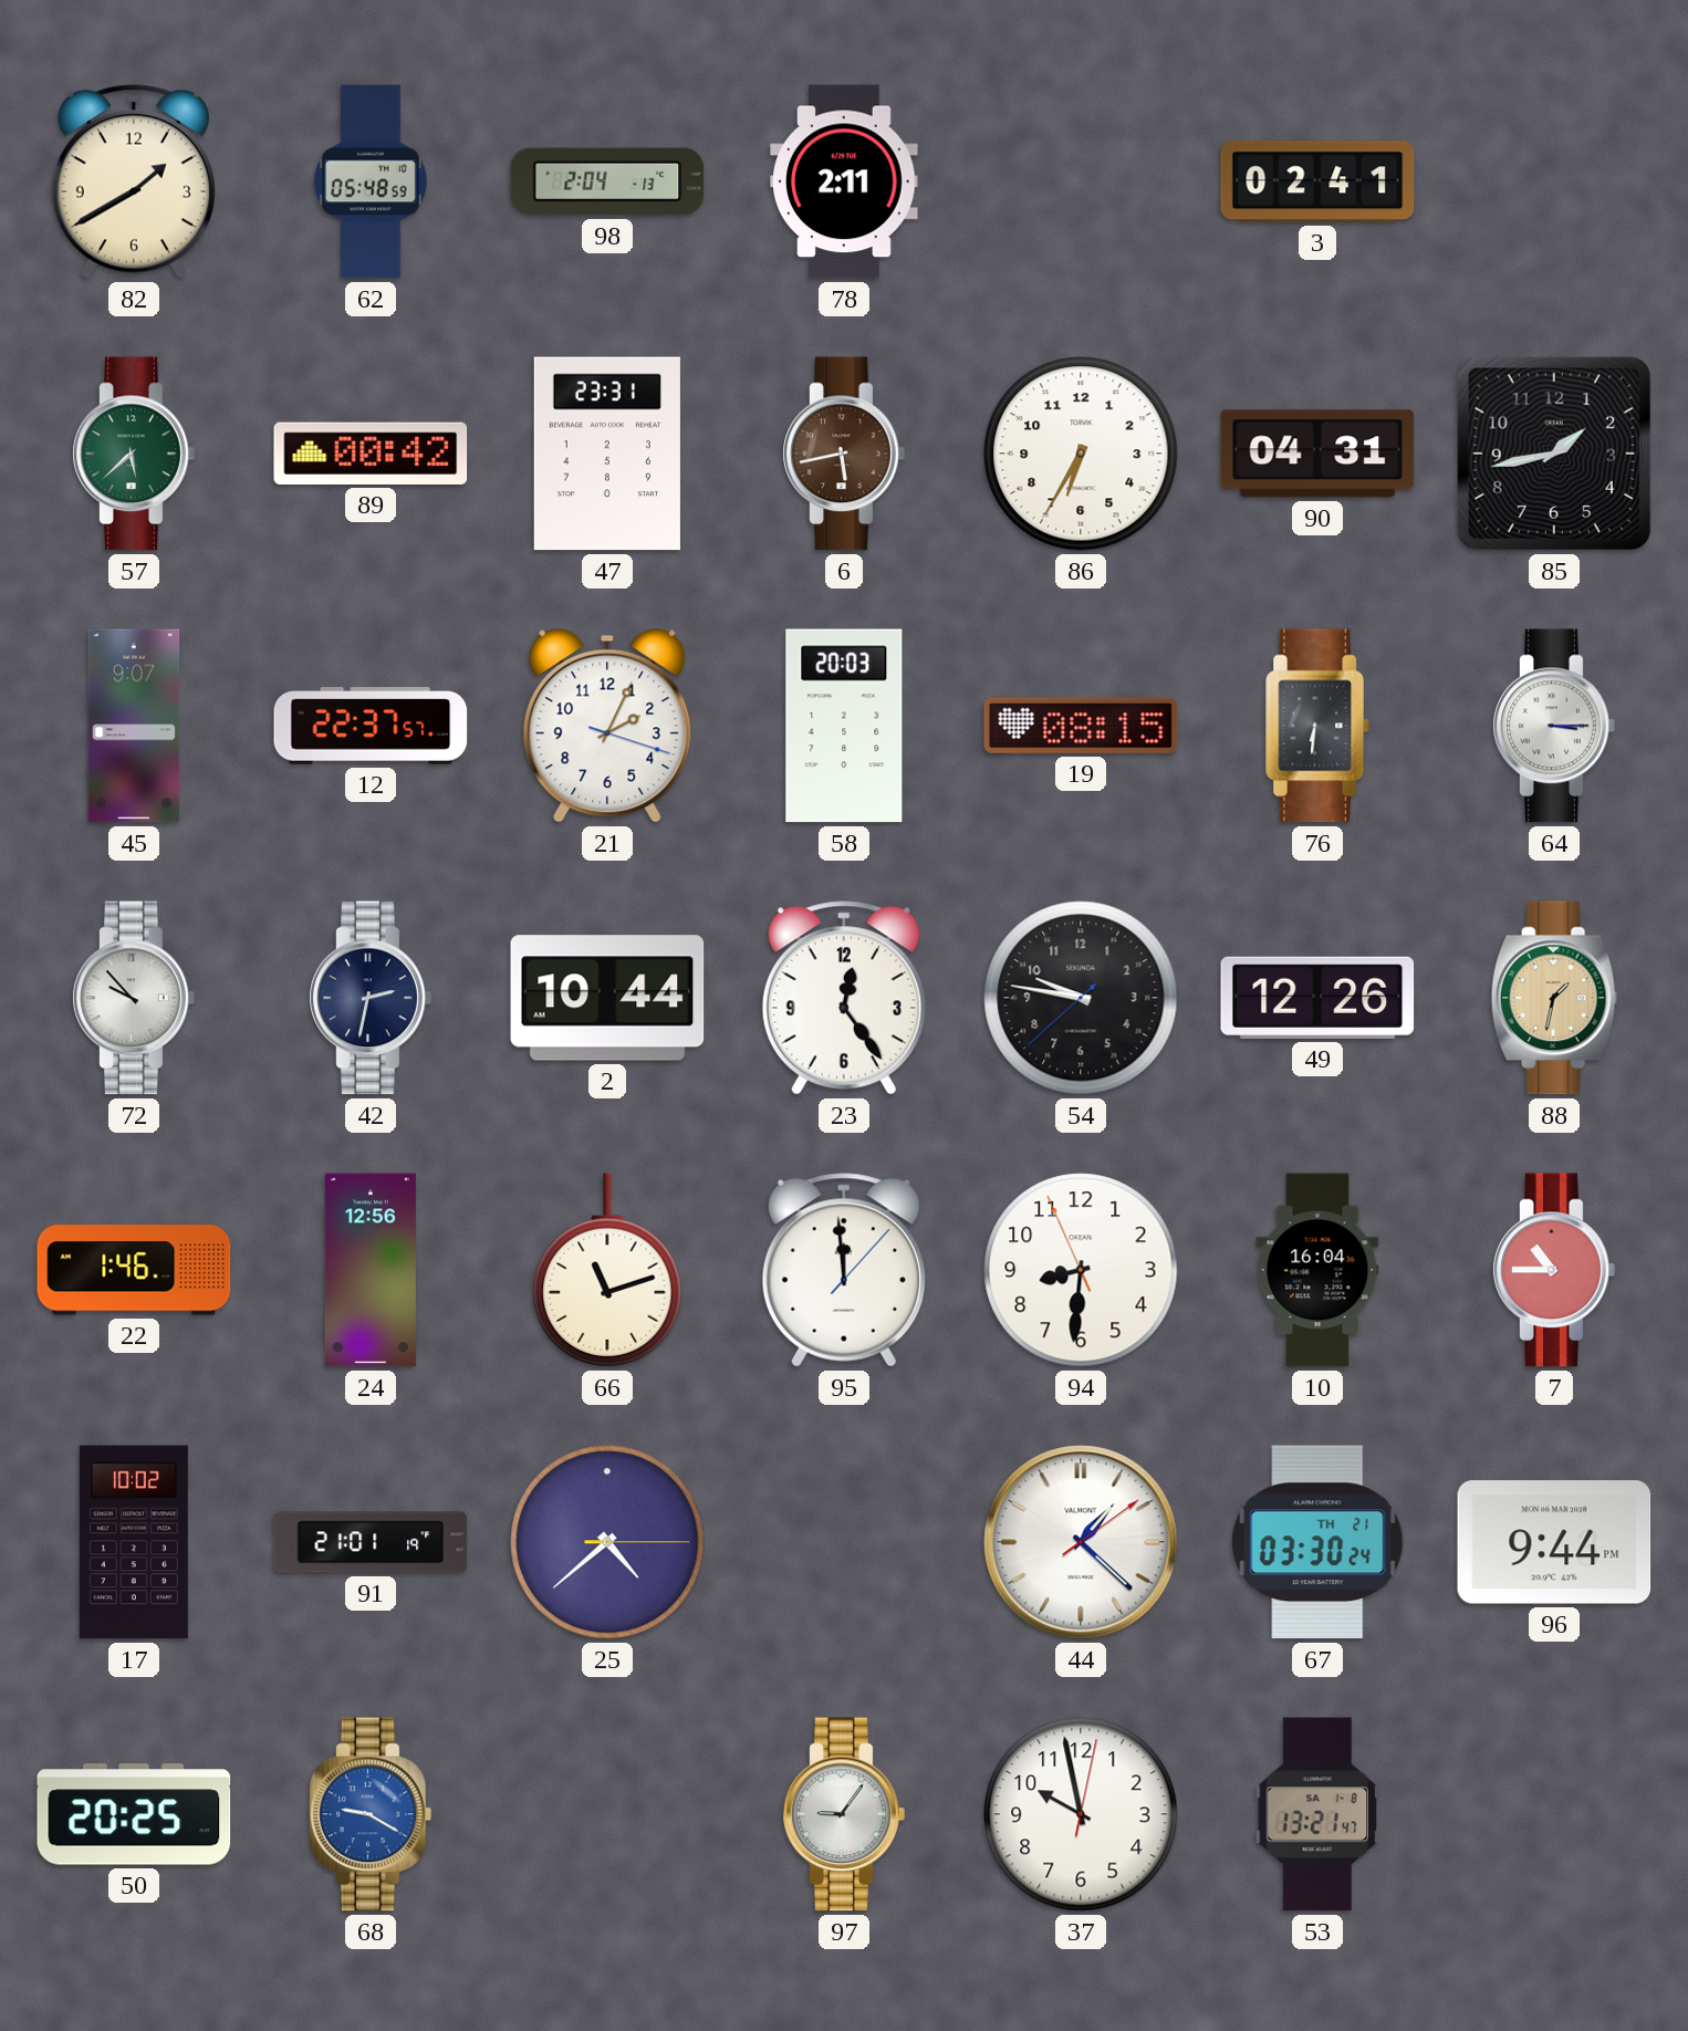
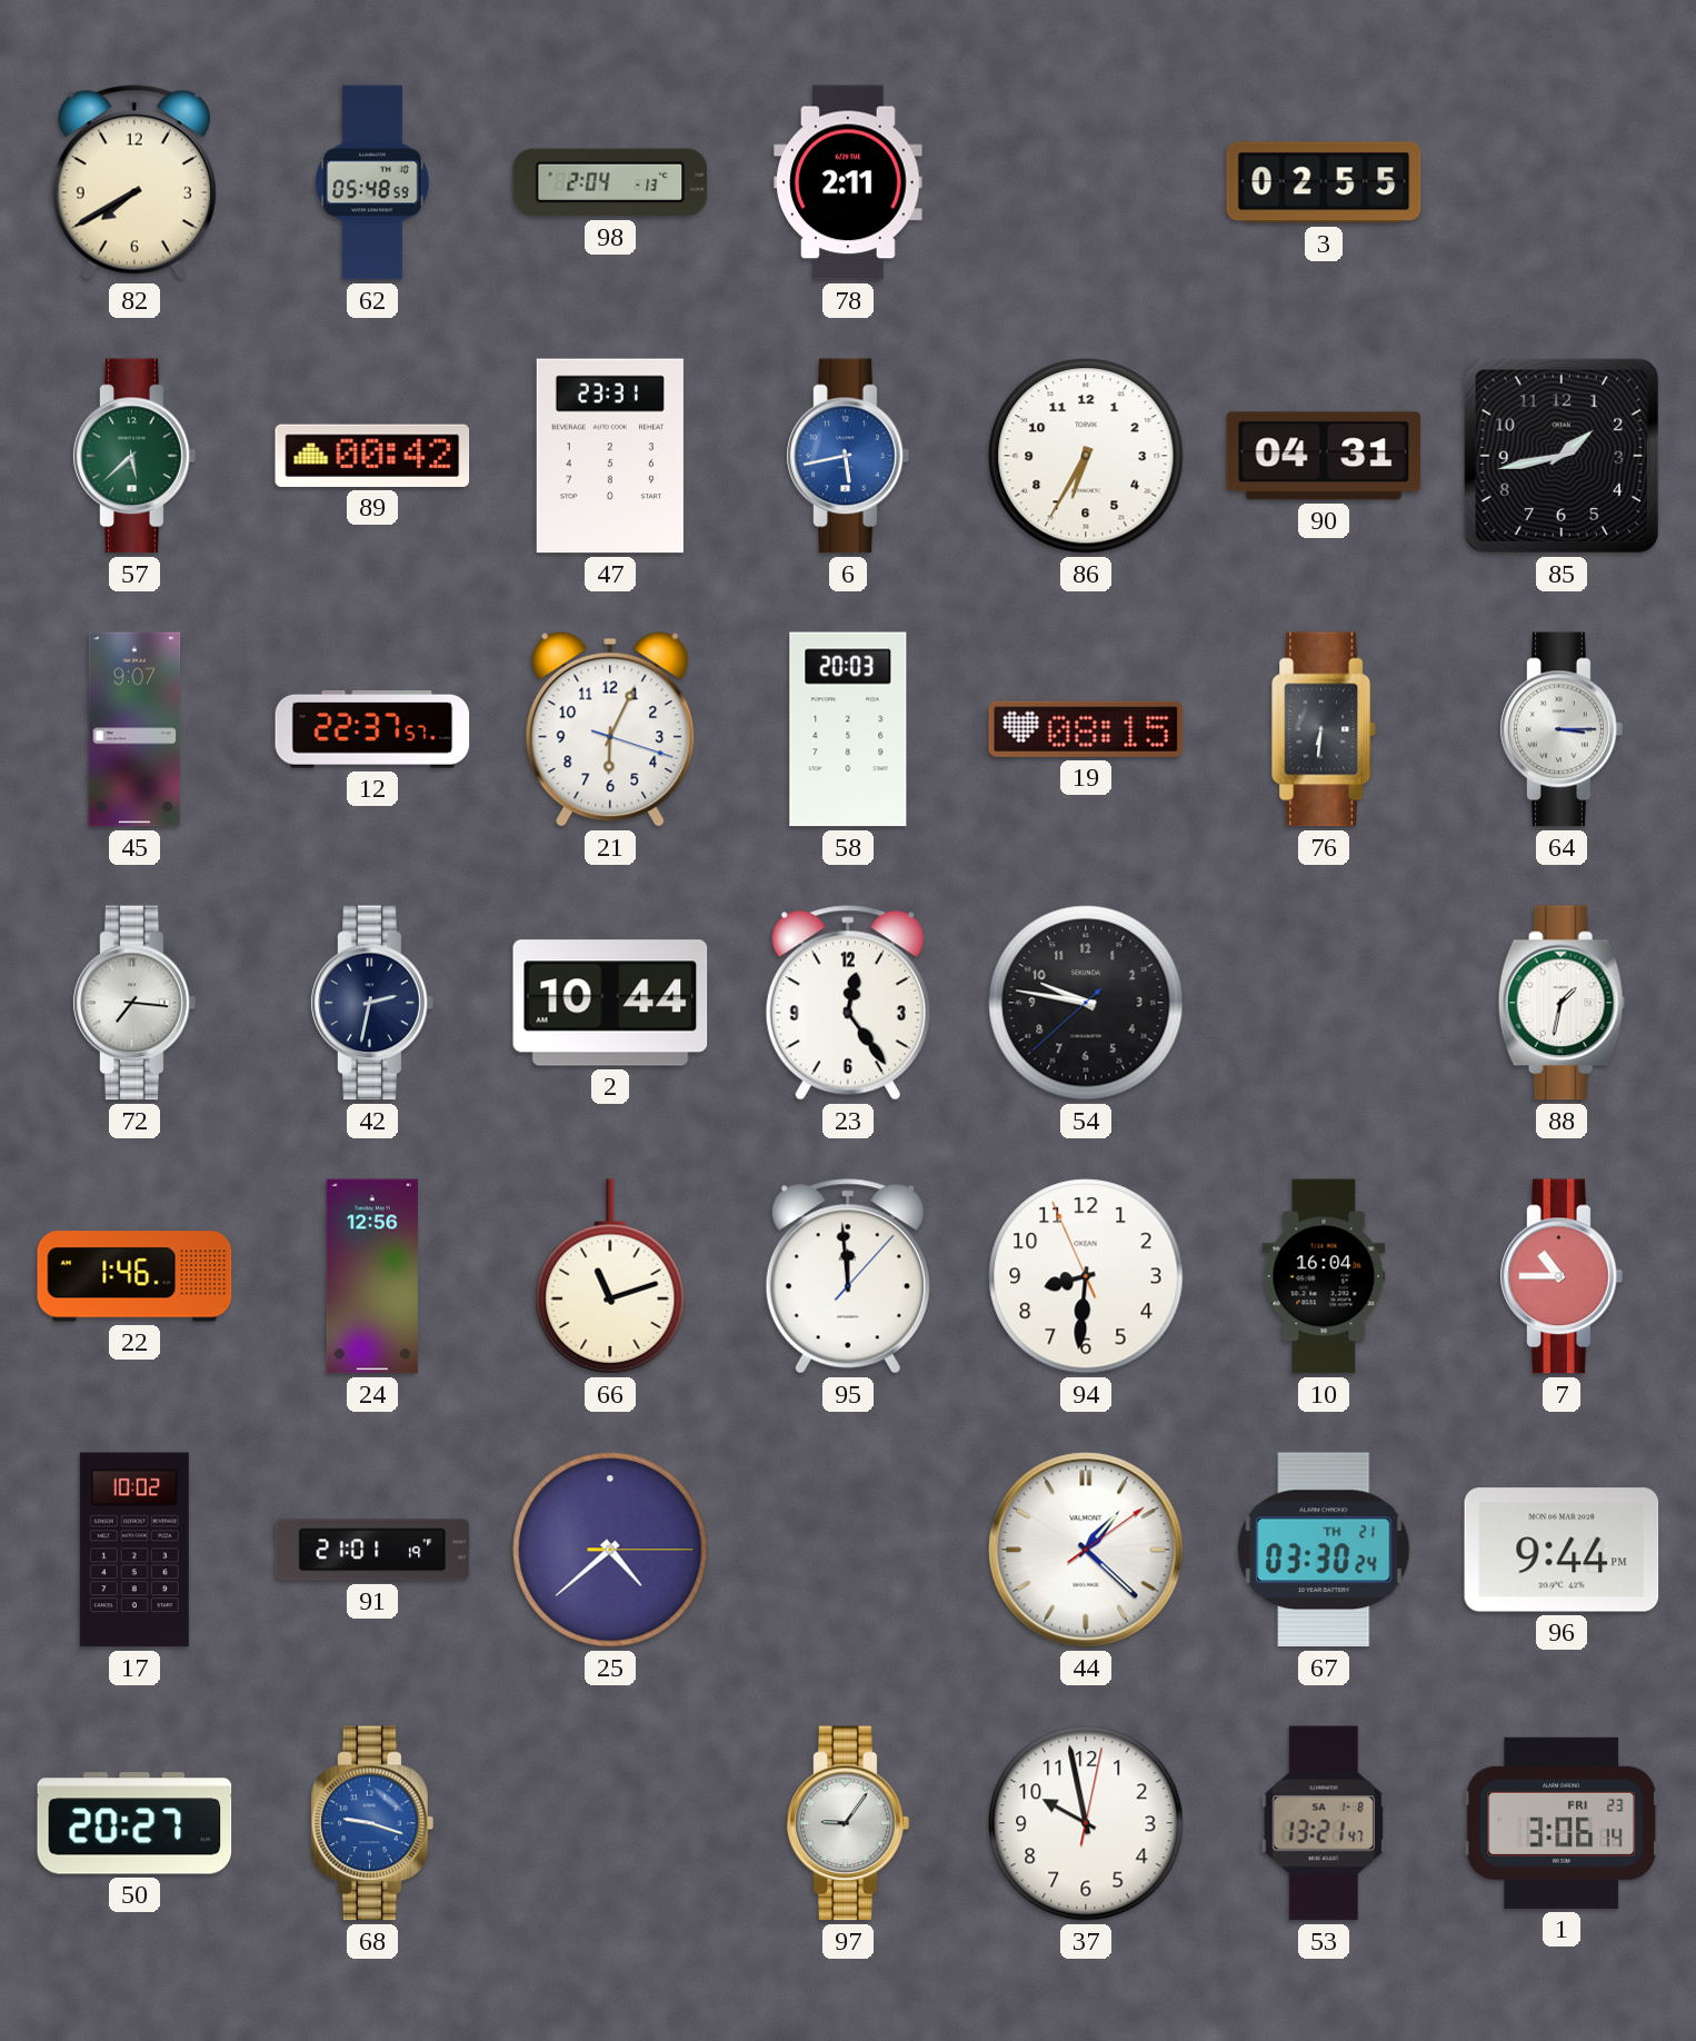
82: 1:40 -> 7:40
3: 02:41 -> 02:55
6 dial: brown -> blue
21: 2:04 -> 6:04
72: 9:53 -> 7:16
49: 12:26 -> none
88 dial: champagne -> white
50: 20:25 -> 20:27
68: 9:20 -> 9:18
1: none -> 3:06
